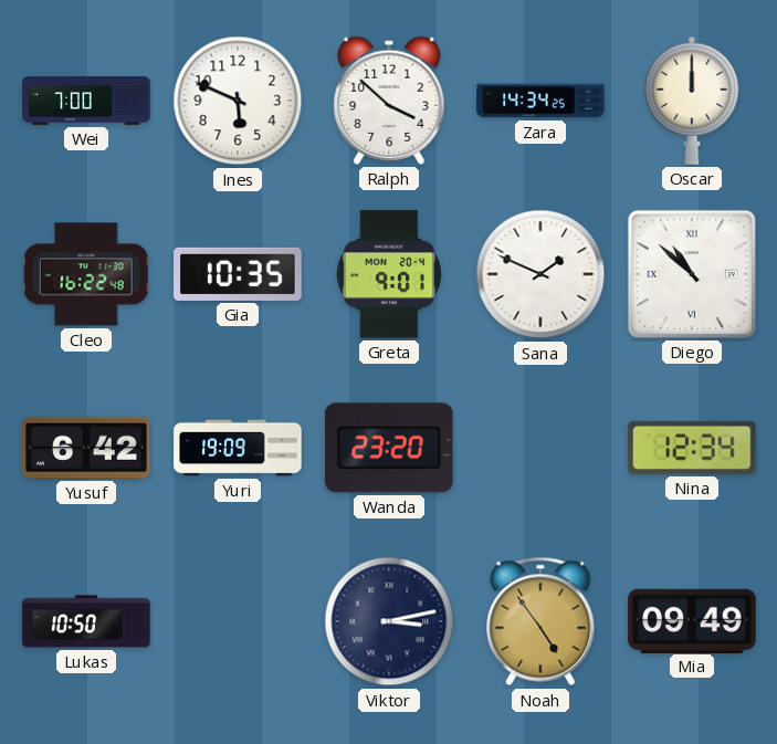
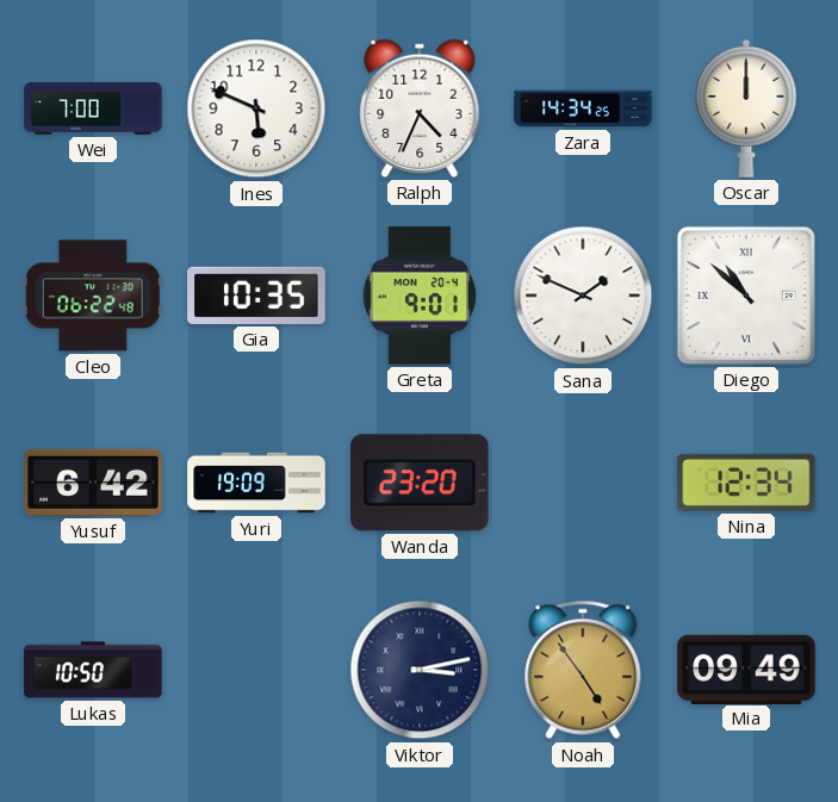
Ralph: 3:52 -> 4:34
Cleo: 16:22 -> 06:22
